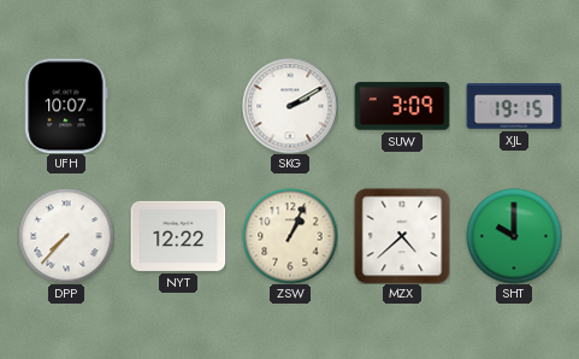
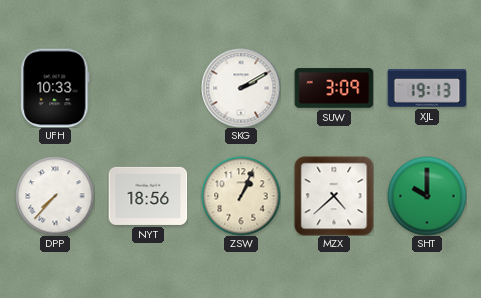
UFH: 10:07 -> 10:33
XJL: 19:15 -> 19:13
NYT: 12:22 -> 18:56
